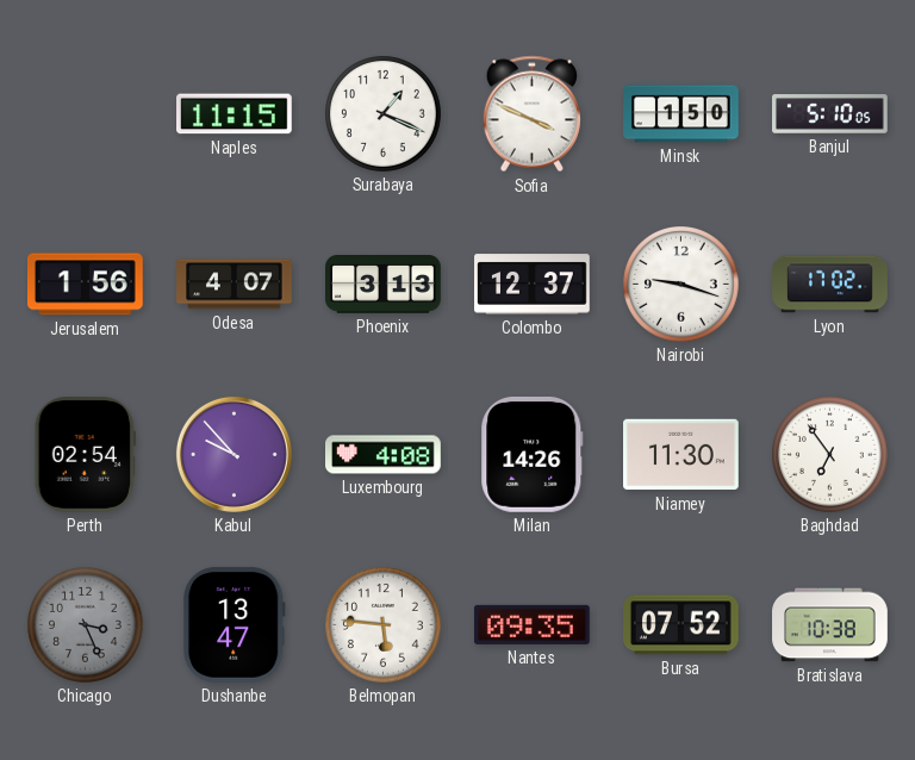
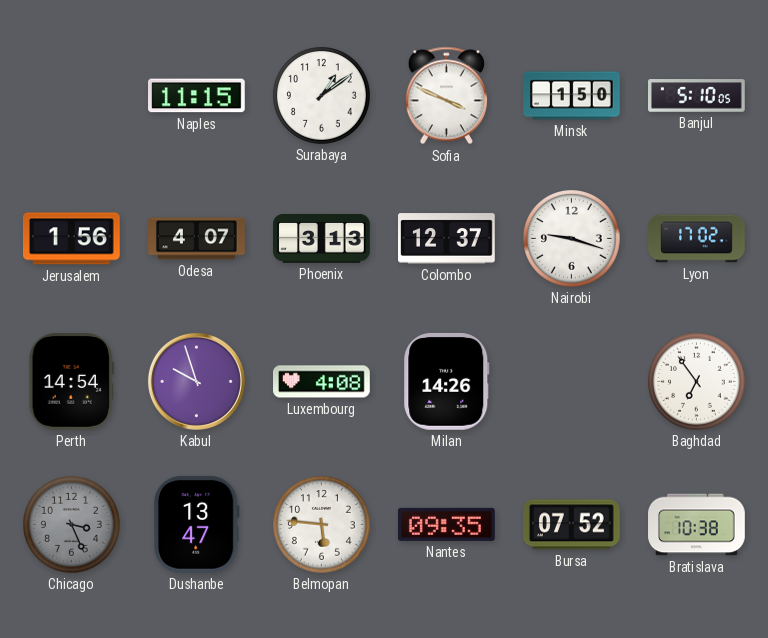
Surabaya: 1:19 -> 1:09
Perth: 02:54 -> 14:54
Kabul: 9:53 -> 9:57
Niamey: 11:30 -> none
